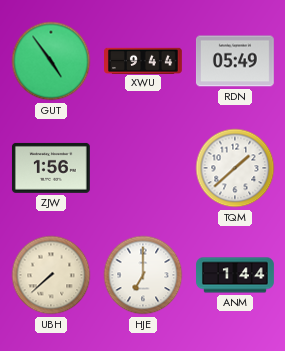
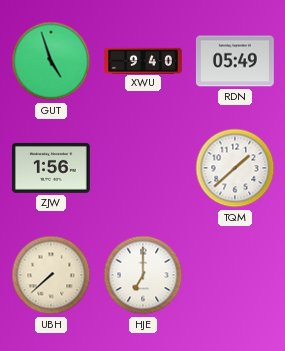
GUT: 4:54 -> 4:57
XWU: 9:44 -> 9:40
ANM: 1:44 -> none
